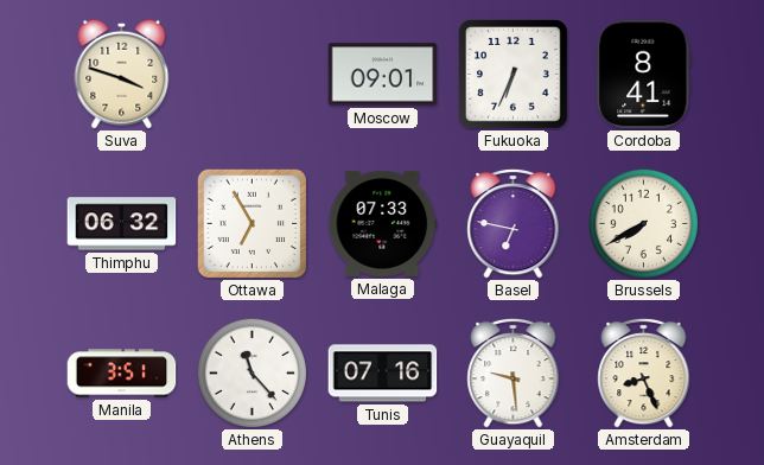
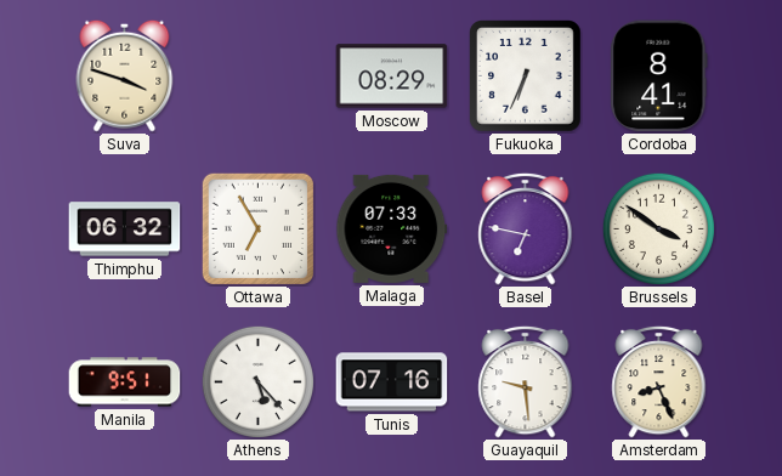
Moscow: 09:01 -> 08:29
Brussels: 7:40 -> 3:51
Manila: 3:51 -> 9:51
Athens: 11:23 -> 5:23
